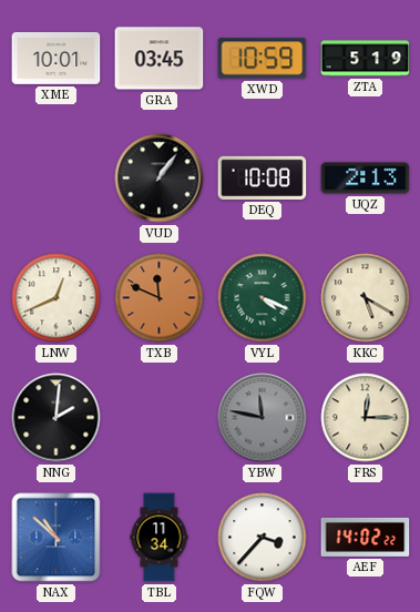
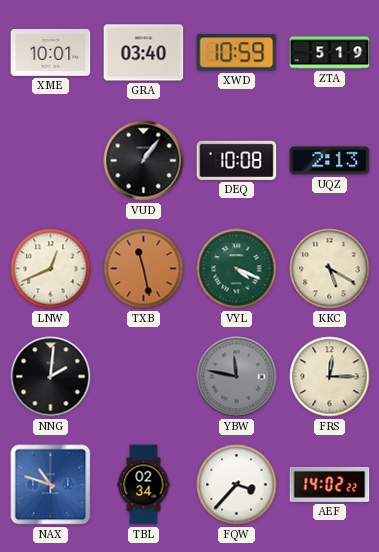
GRA: 03:45 -> 03:40
TXB: 11:49 -> 11:28
NAX: 10:52 -> 10:48
TBL: 11:34 -> 02:34
